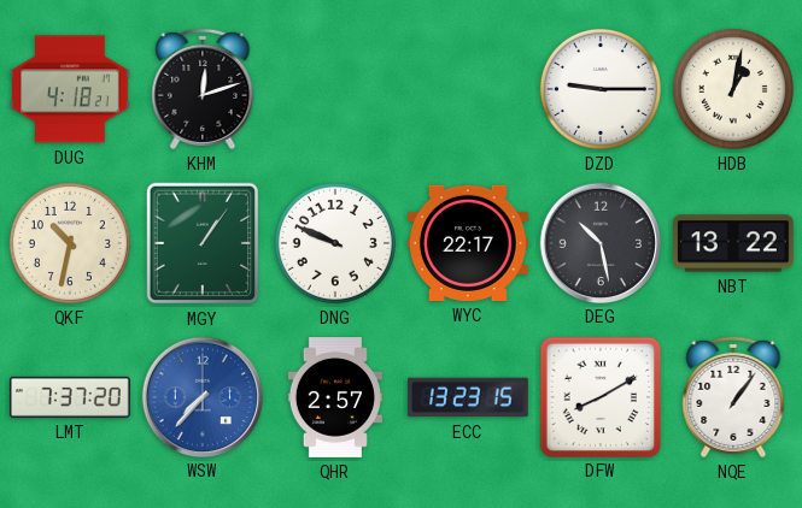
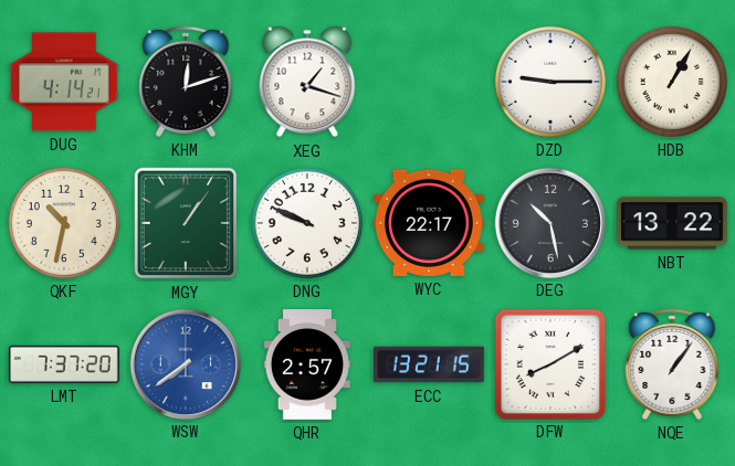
DUG: 4:18 -> 4:14
XEG: none -> 1:18
HDB: 1:02 -> 1:05
WSW: 7:37 -> 7:39
ECC: 13:23 -> 13:21
